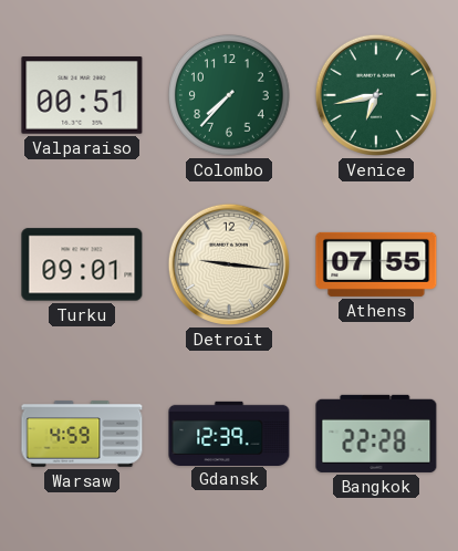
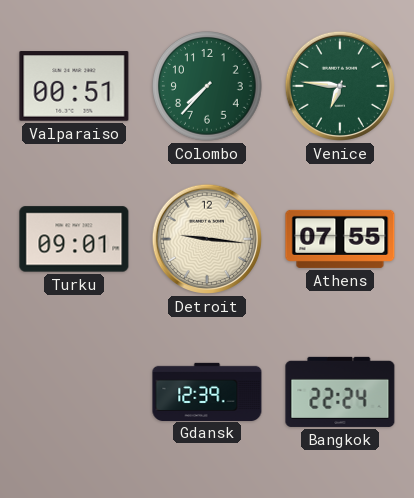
Venice: 6:43 -> 6:46
Warsaw: 4:59 -> none
Bangkok: 22:28 -> 22:24
